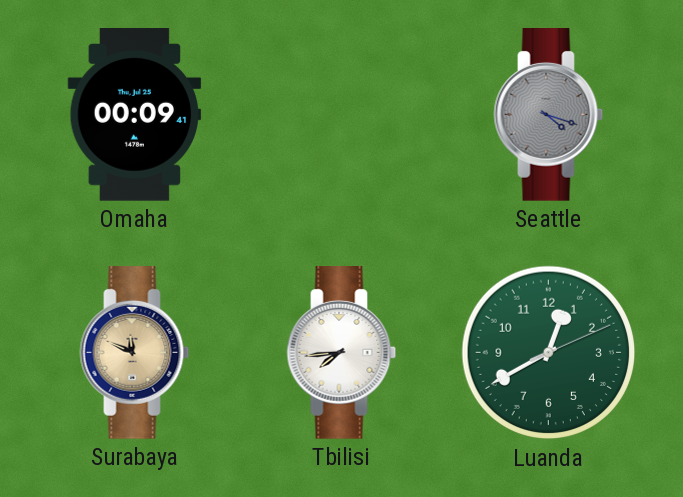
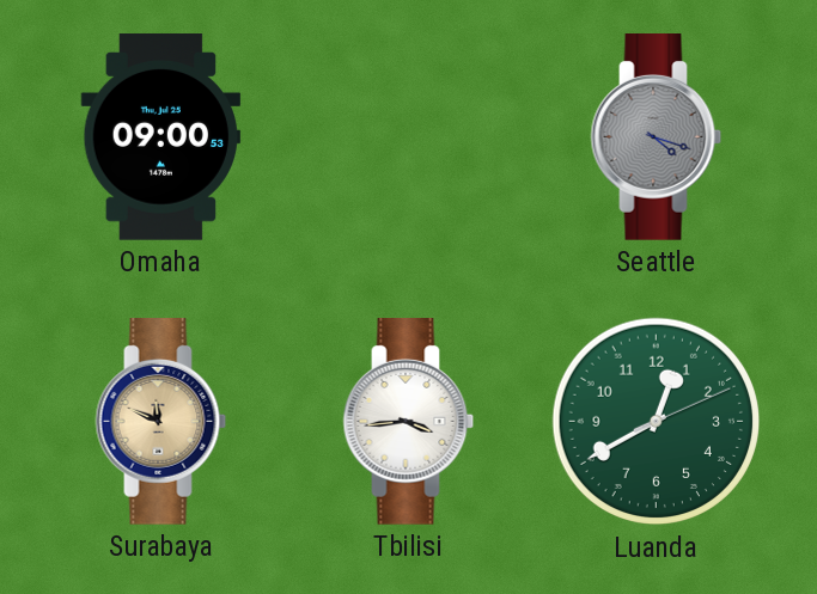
Omaha: 00:09 -> 09:00
Tbilisi: 7:44 -> 3:44
